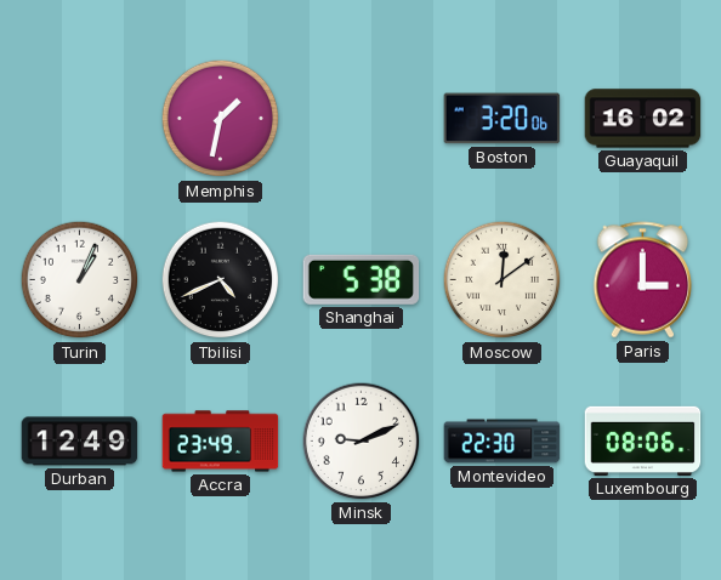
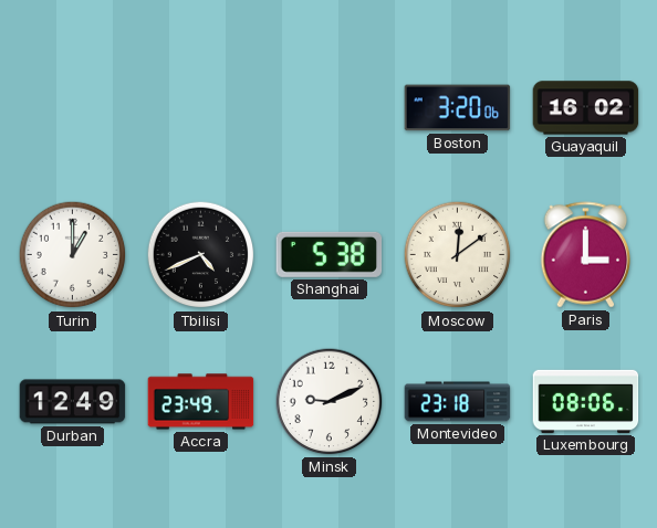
Memphis: 1:32 -> none
Turin: 1:04 -> 1:00
Montevideo: 22:30 -> 23:18
